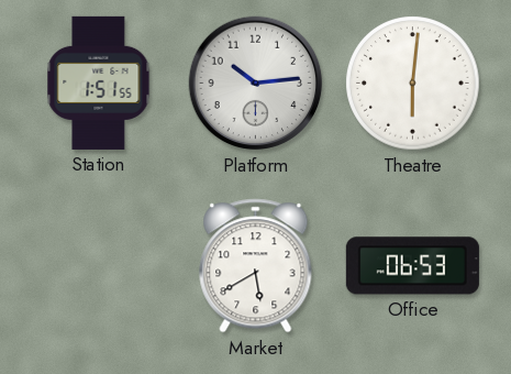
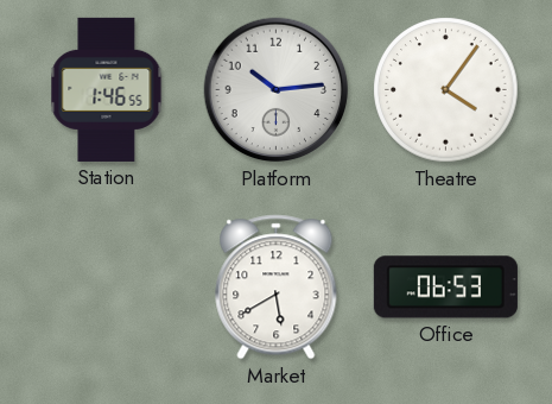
Station: 1:51 -> 1:46
Theatre: 6:01 -> 4:06
